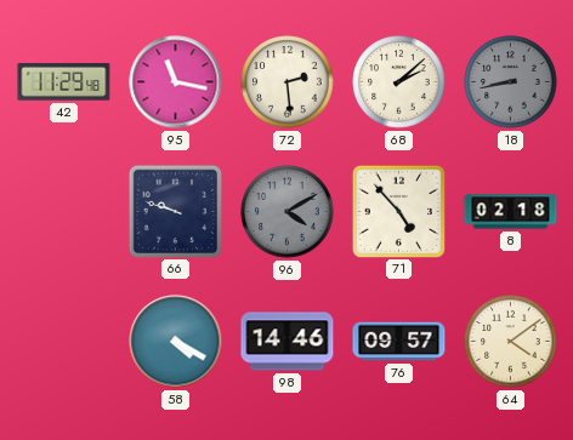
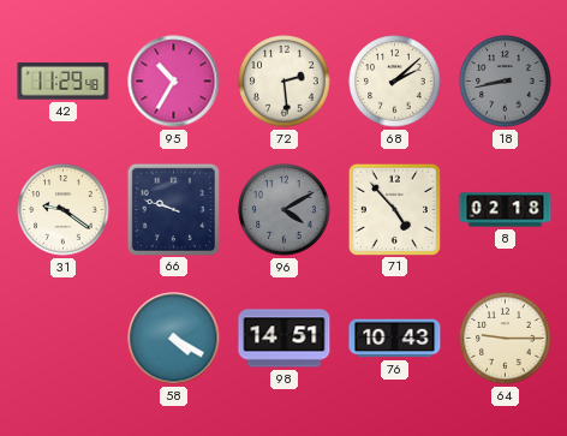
95: 11:17 -> 10:35
31: none -> 9:21
98: 14:46 -> 14:51
76: 09:57 -> 10:43
64: 4:09 -> 9:15
